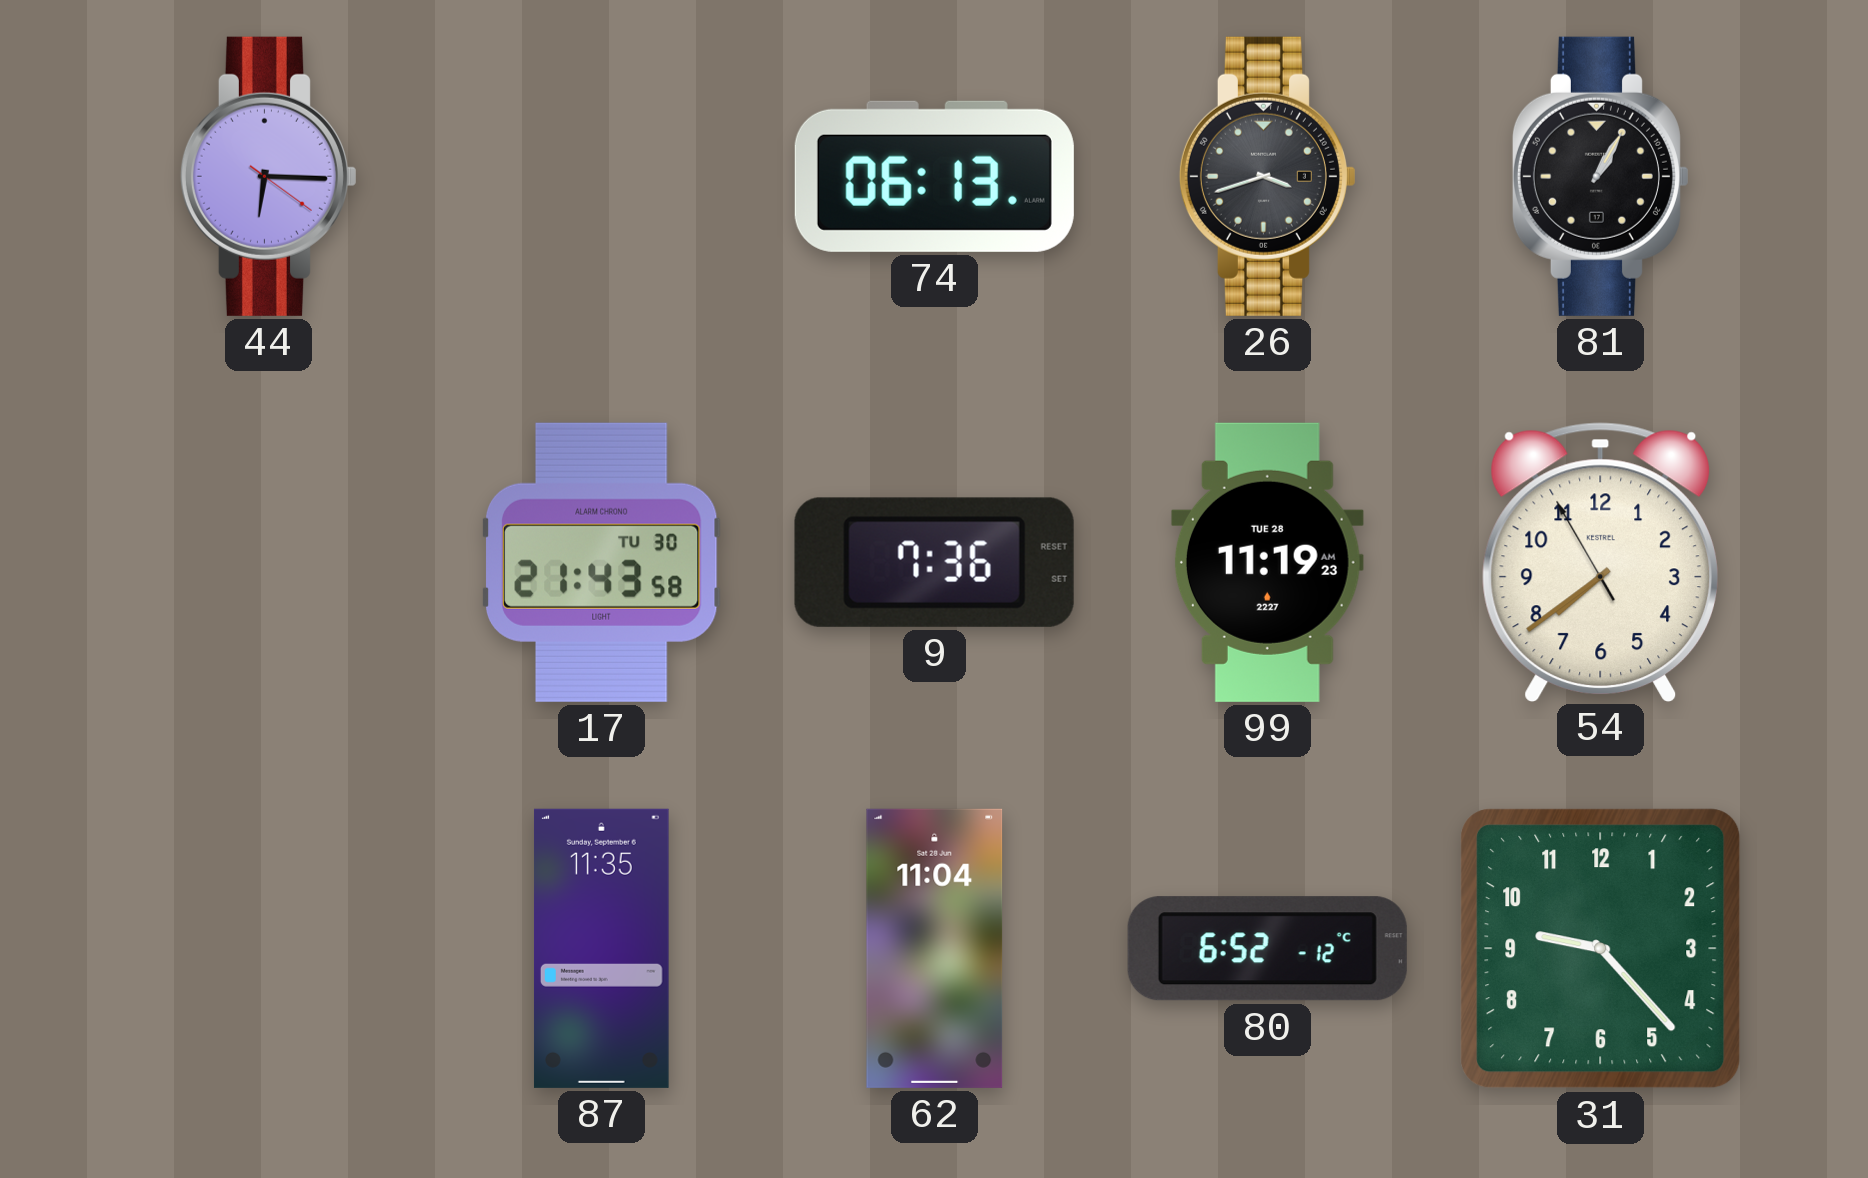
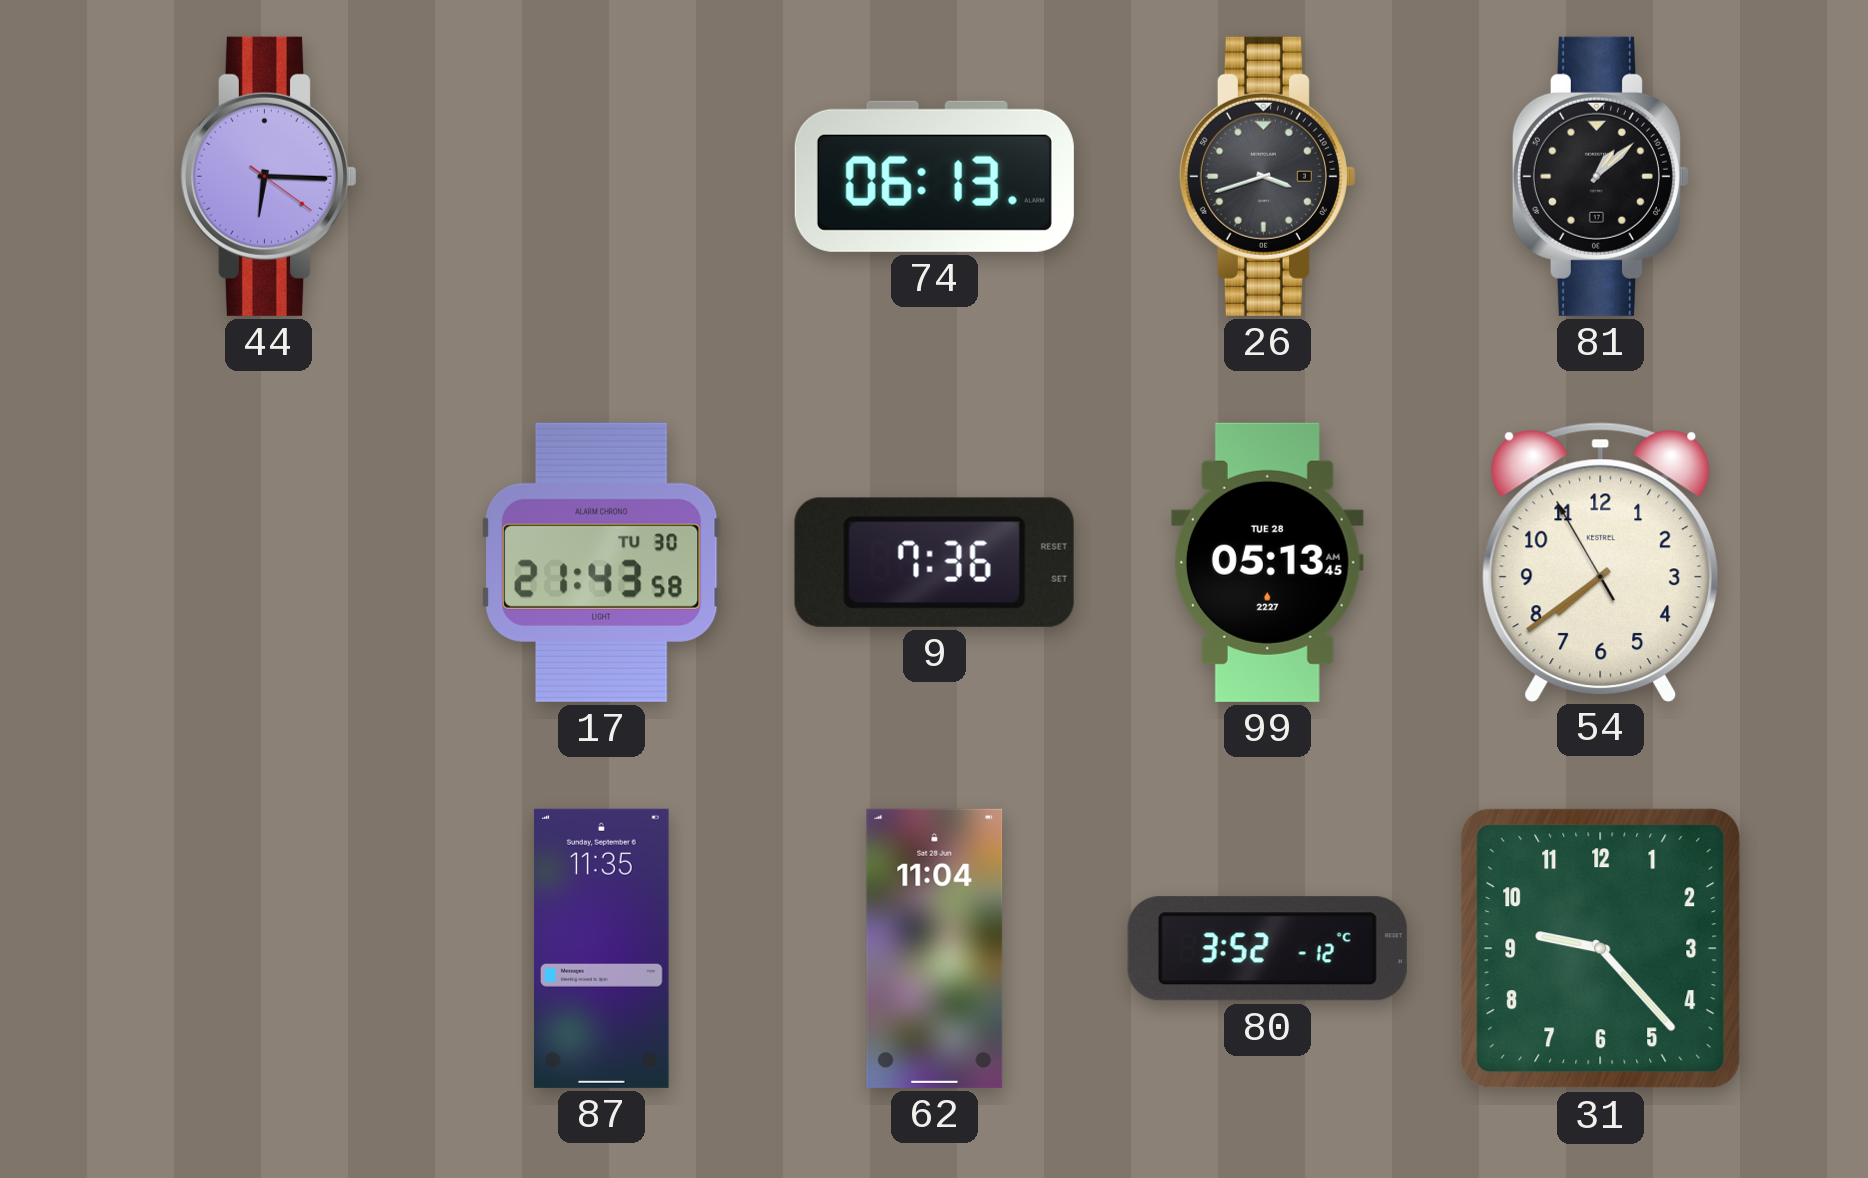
81: 1:05 -> 1:08
99: 11:19 -> 05:13
80: 6:52 -> 3:52
